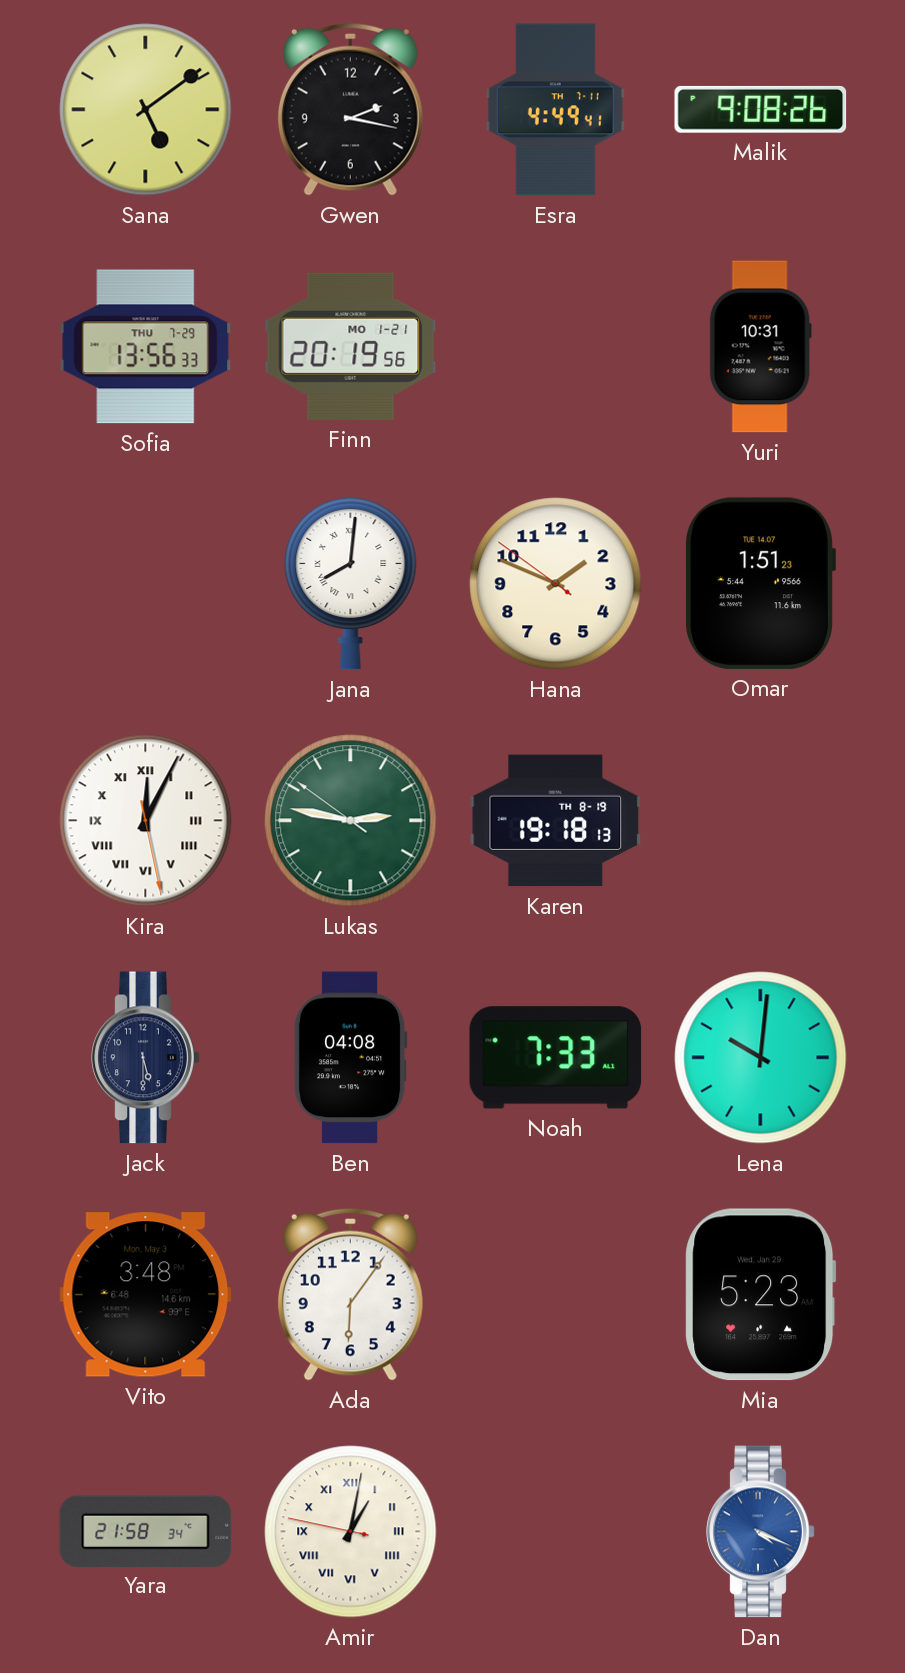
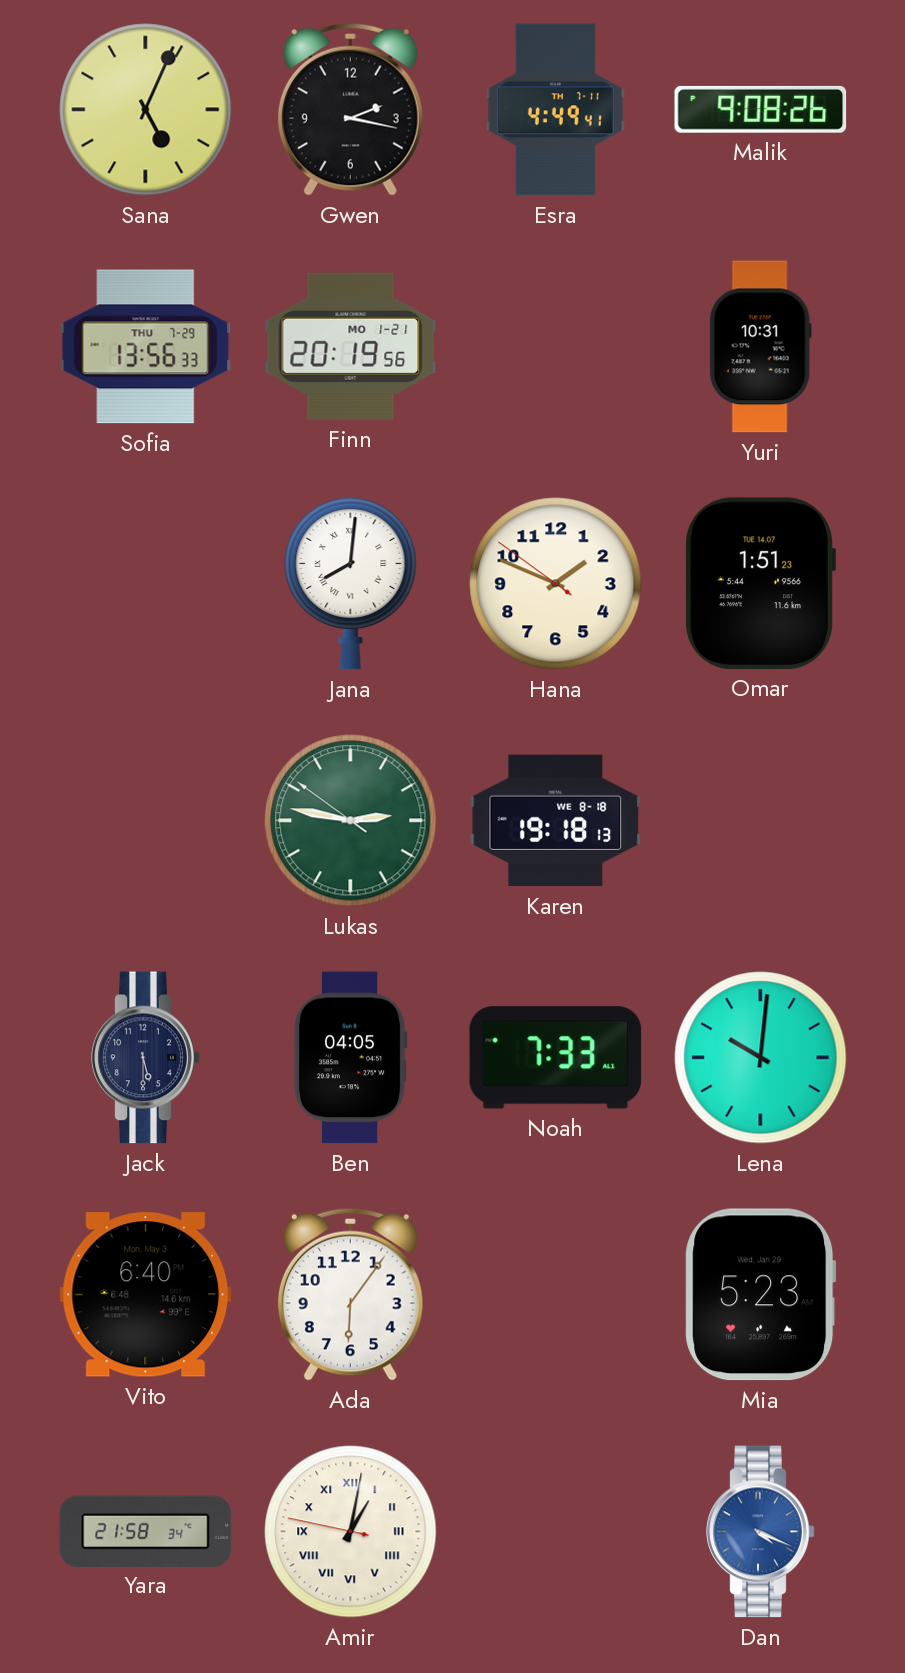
Sana: 5:09 -> 5:04
Kira: 12:04 -> none
Karen date: TH 8-19 -> WE 8-18
Ben: 04:08 -> 04:05
Vito: 3:48 -> 6:40
